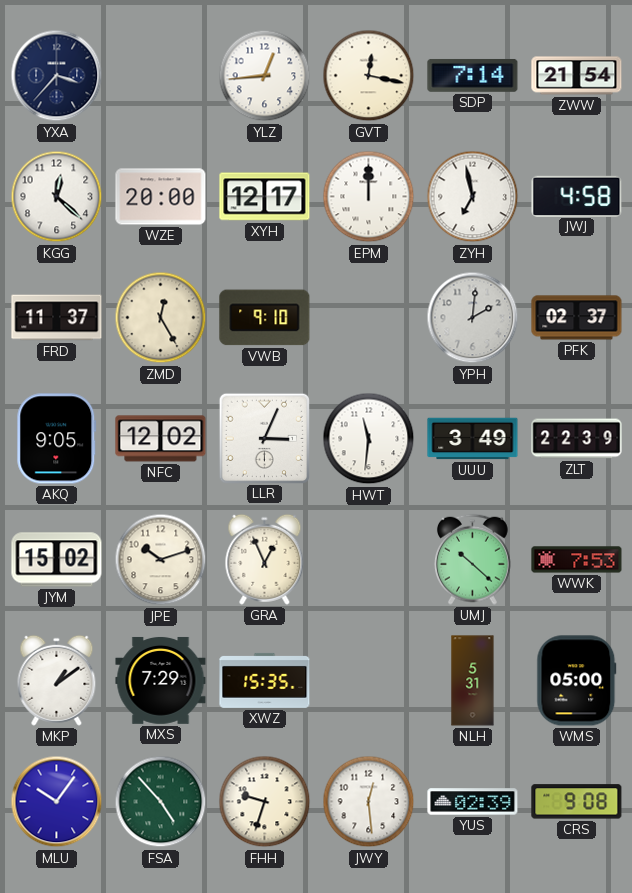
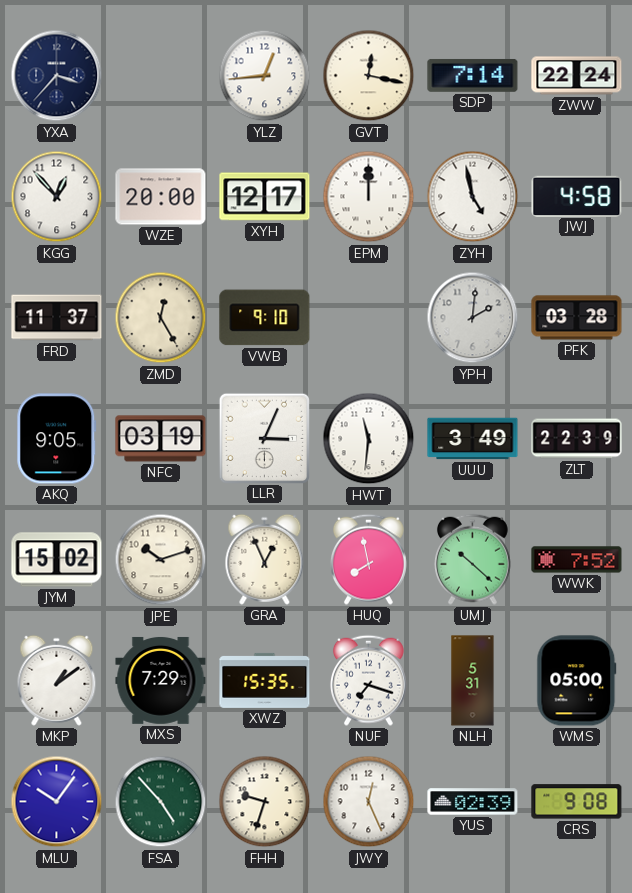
ZWW: 21:54 -> 22:24
KGG: 12:22 -> 12:53
ZYH: 6:58 -> 4:58
PFK: 02:37 -> 03:28
NFC: 12:02 -> 03:19
HUQ: none -> 7:58
WWK: 7:53 -> 7:52
NUF: none -> 7:18
JWY: 12:29 -> 12:26
